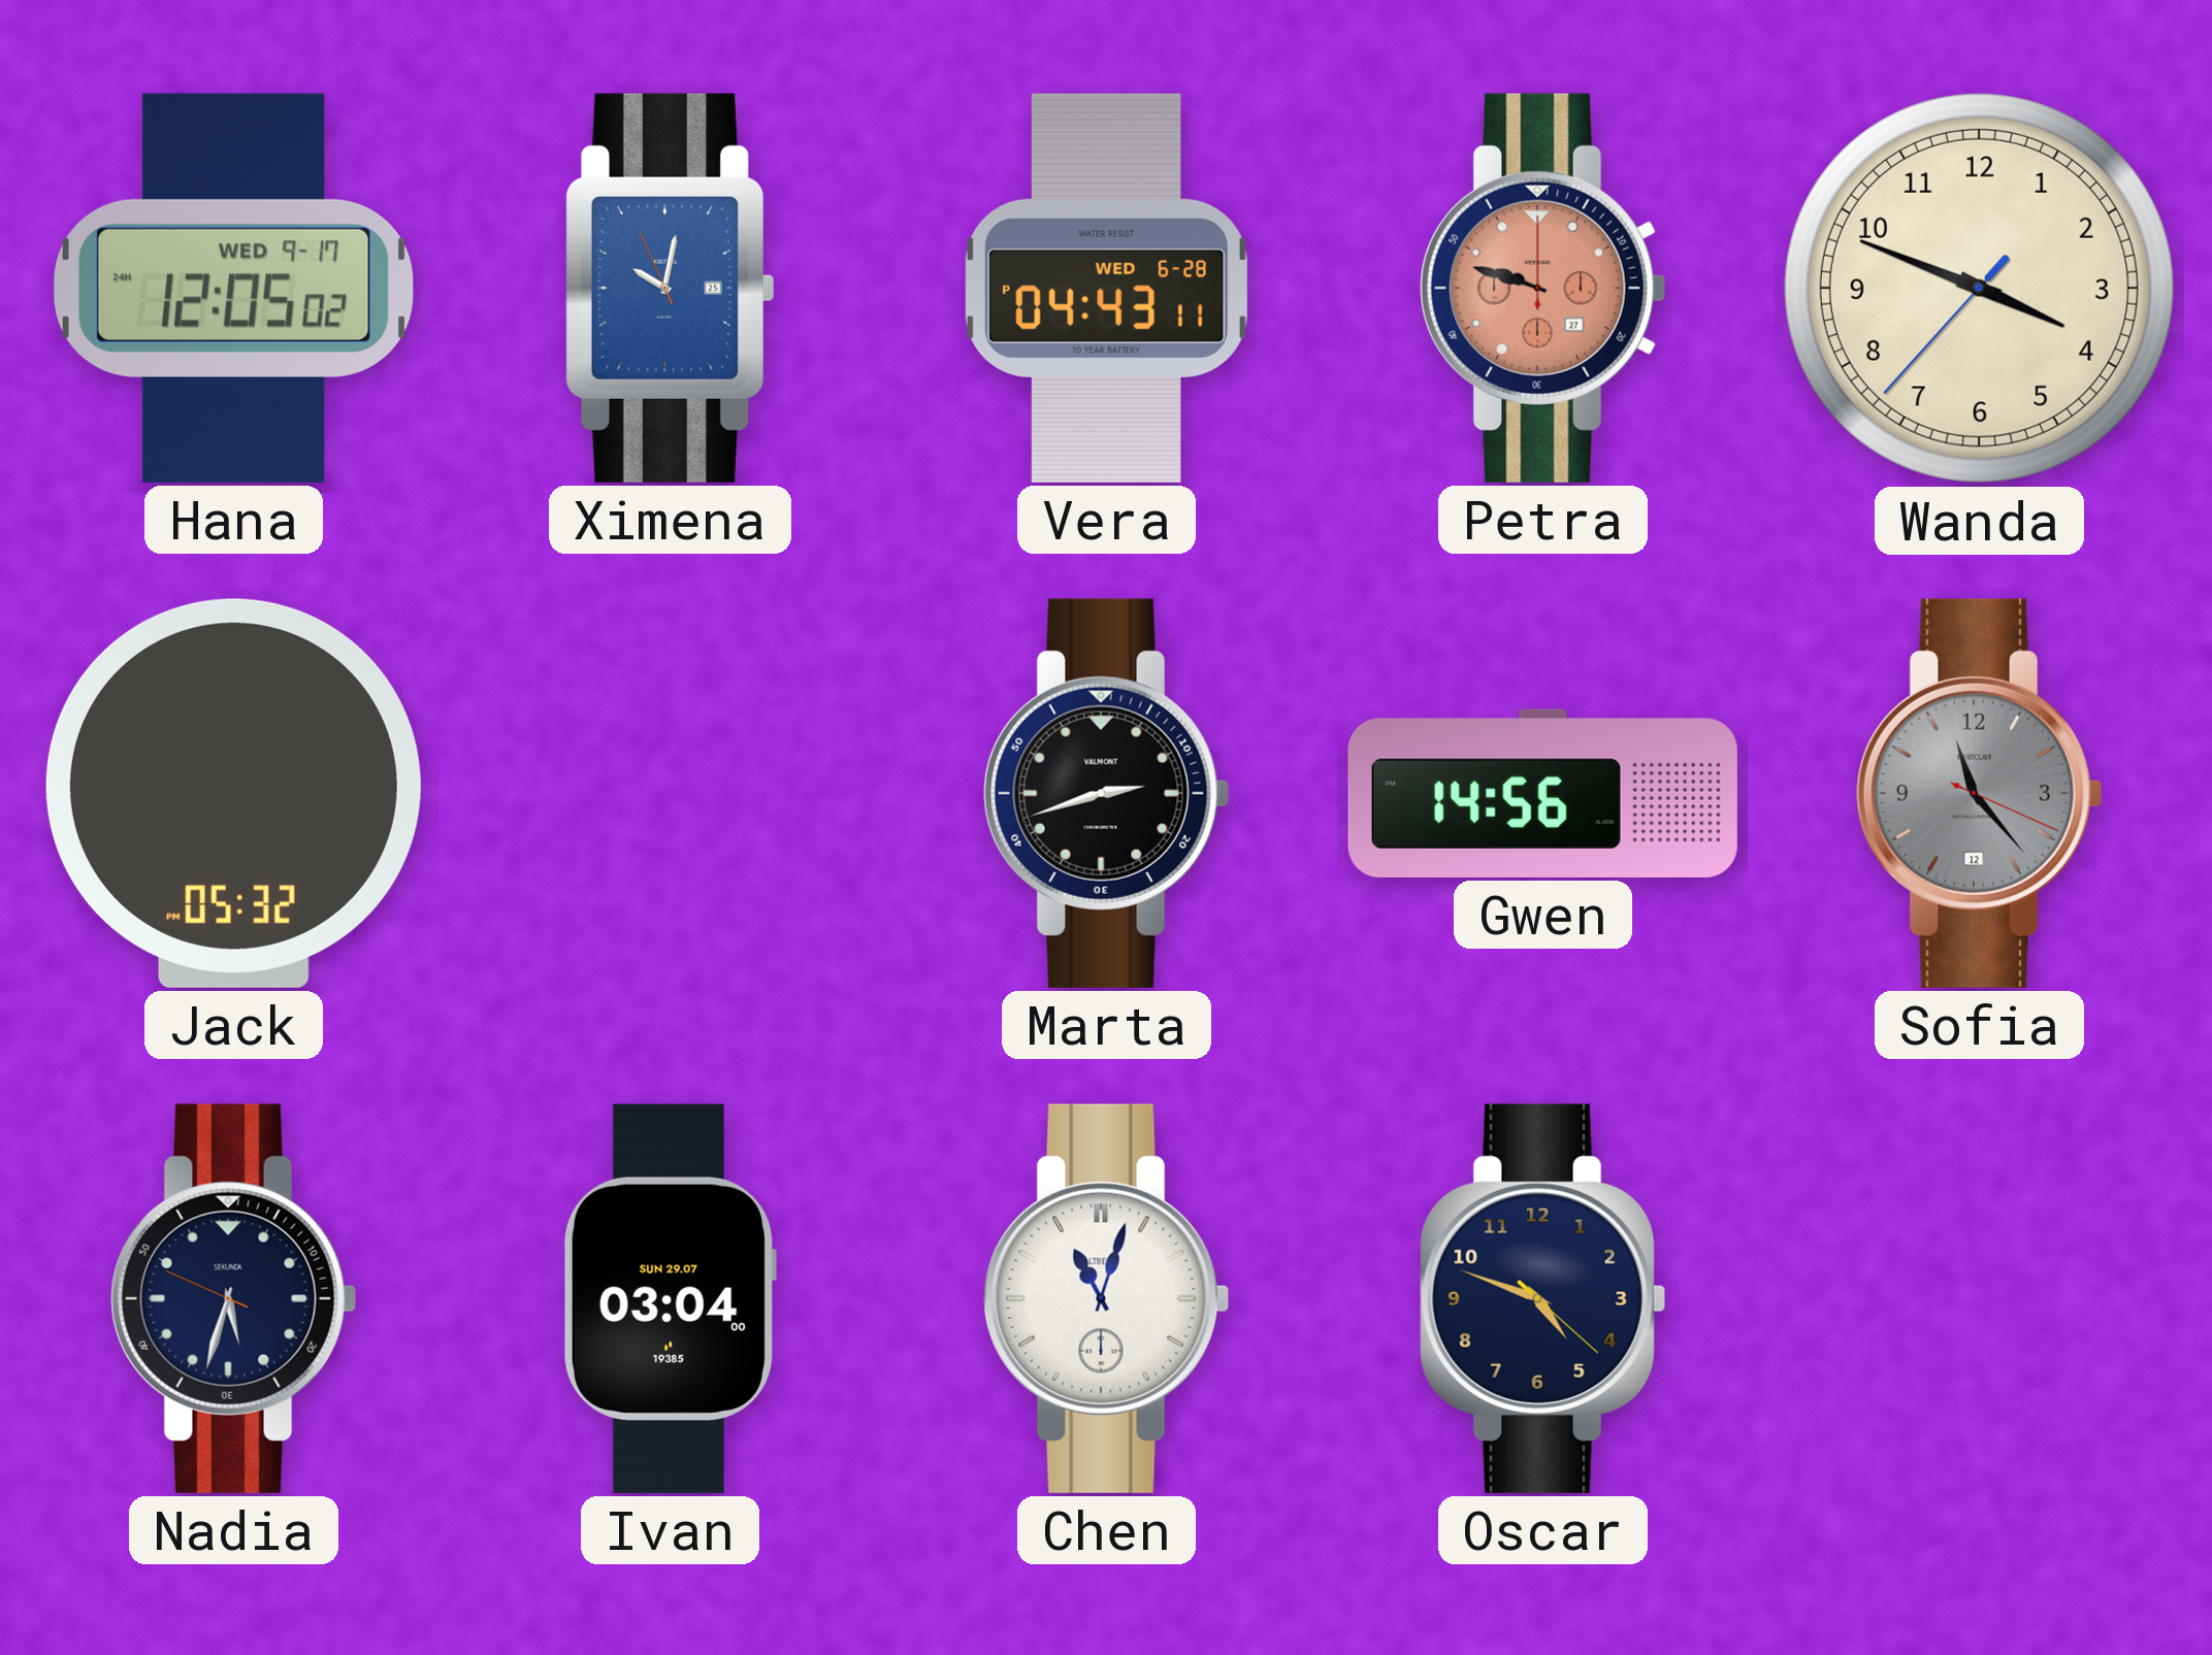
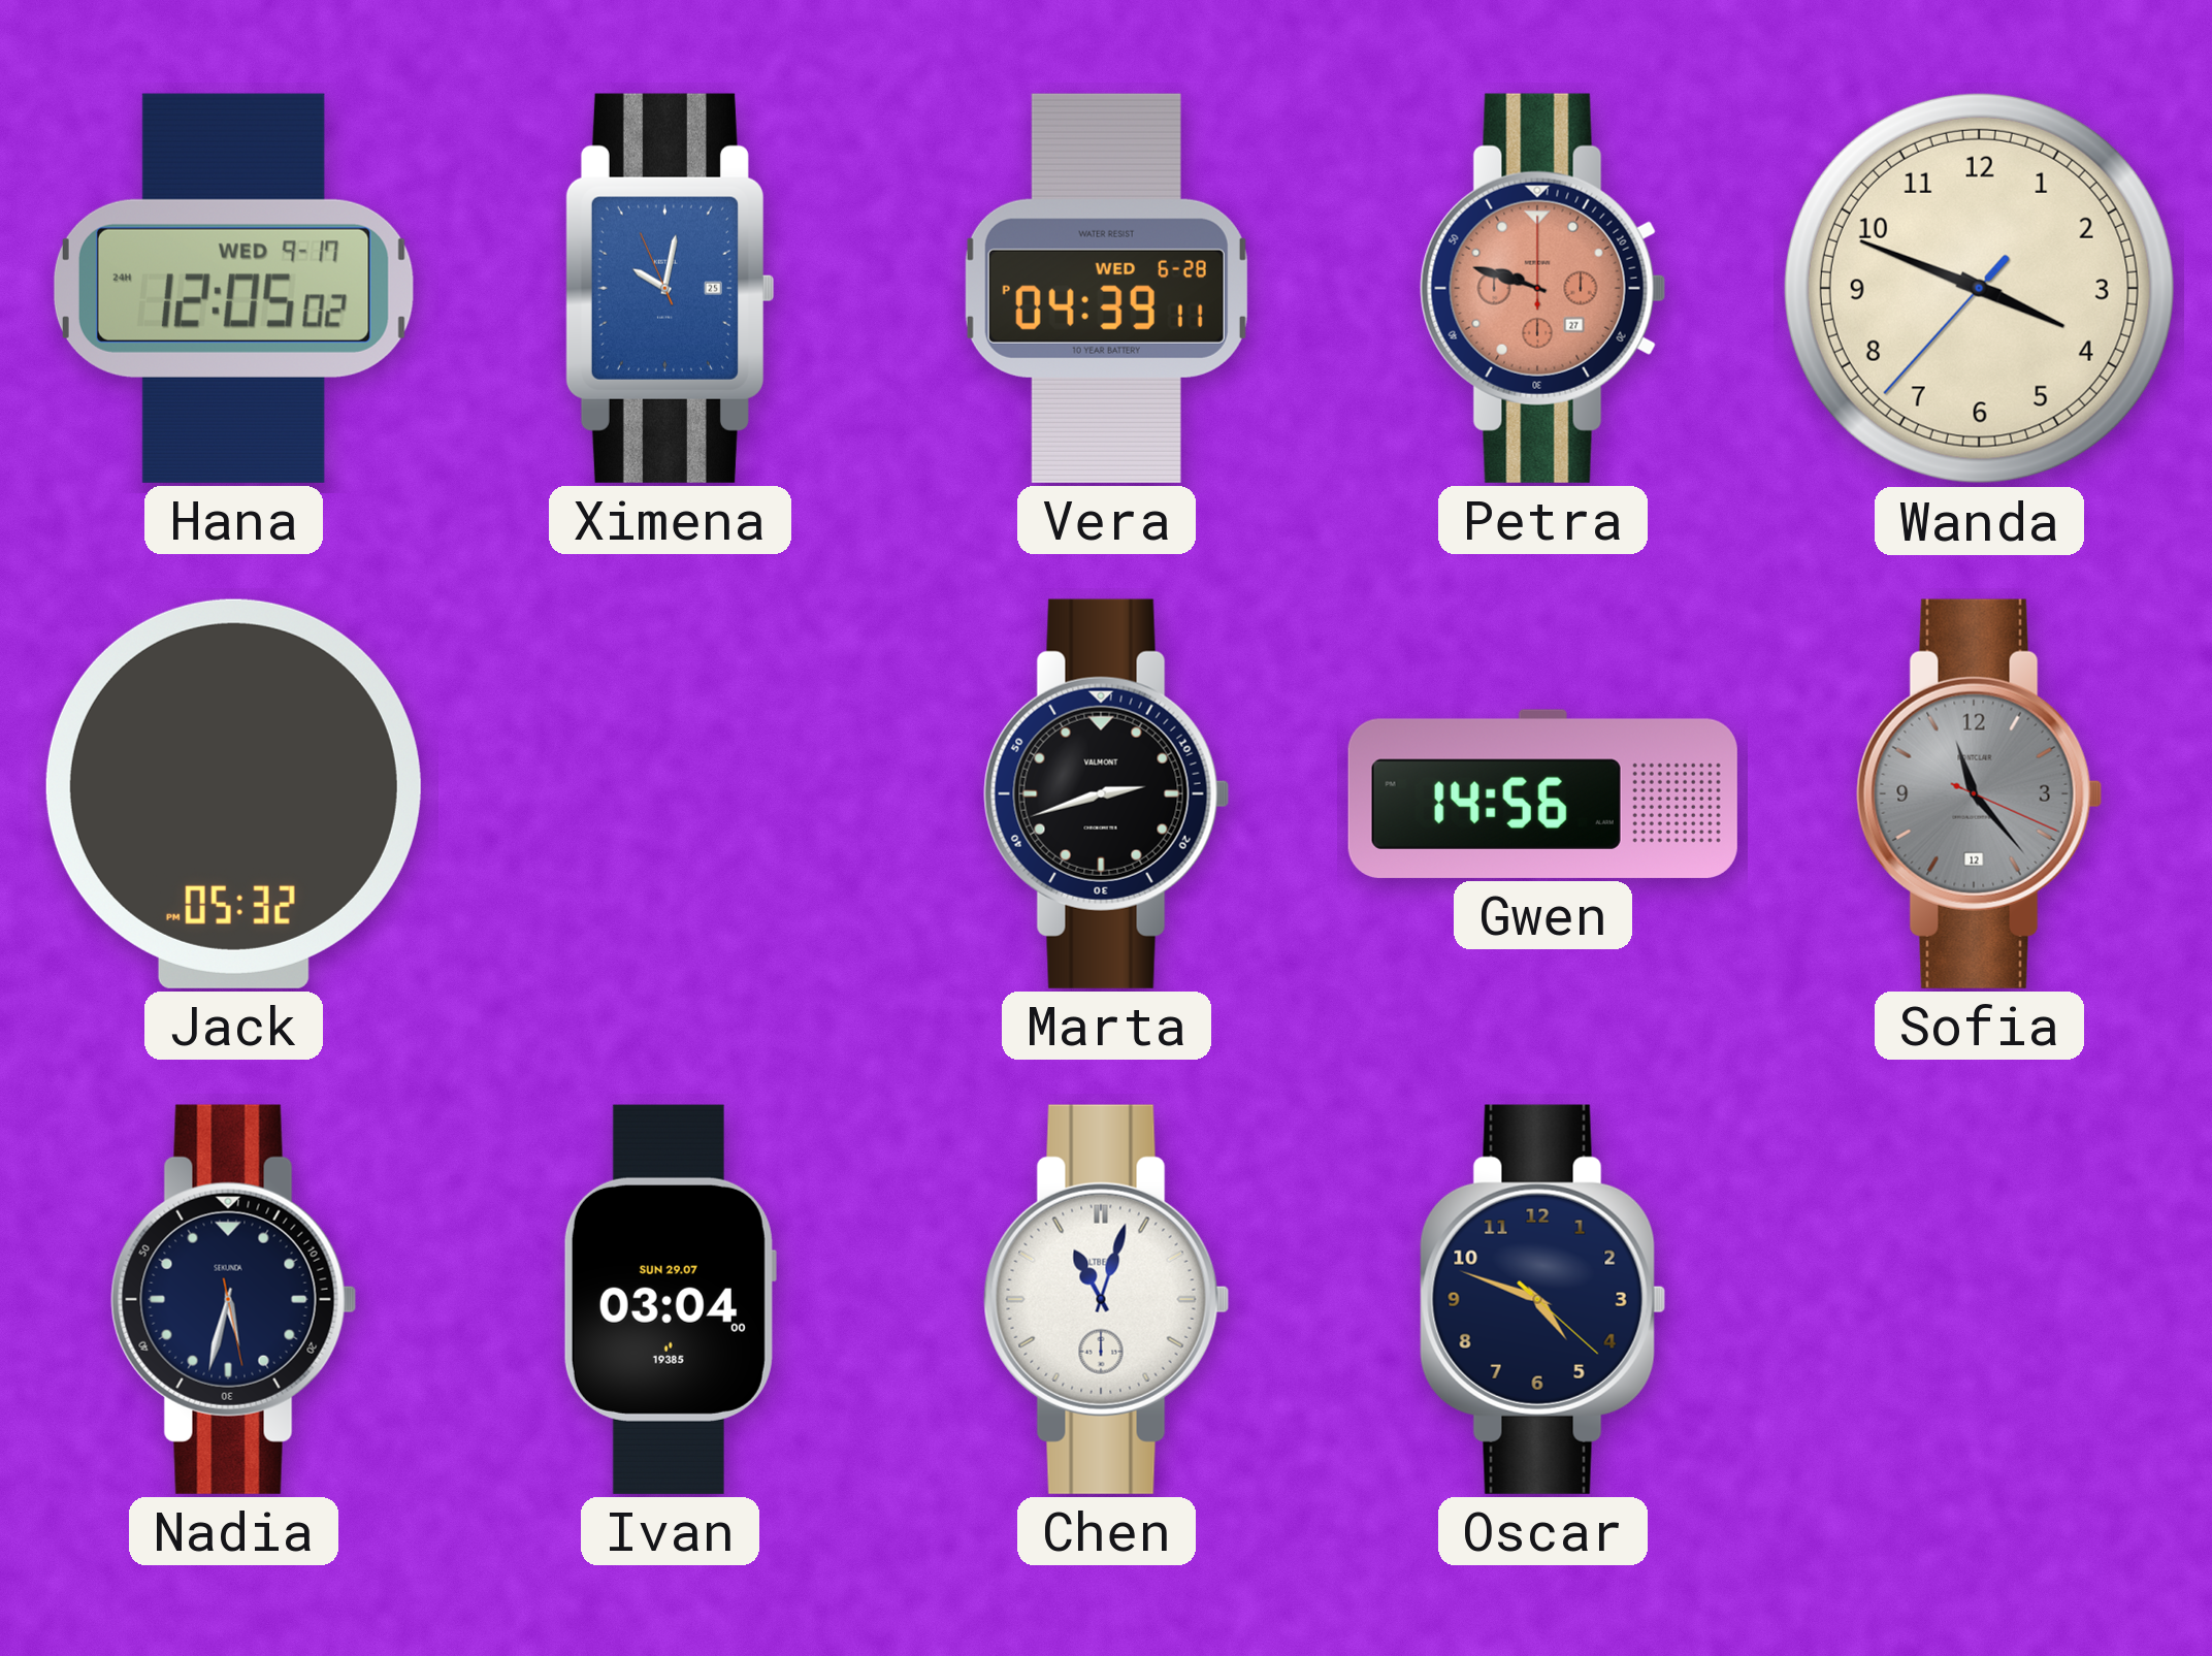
Vera: 04:43 -> 04:39
Nadia: 5:32:49 -> 5:32:28
